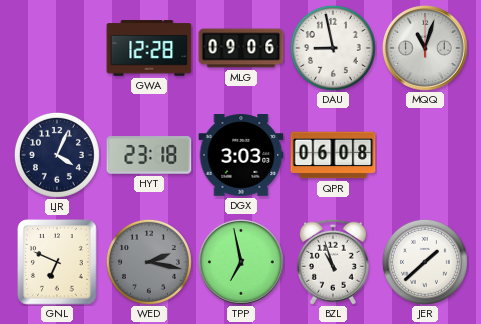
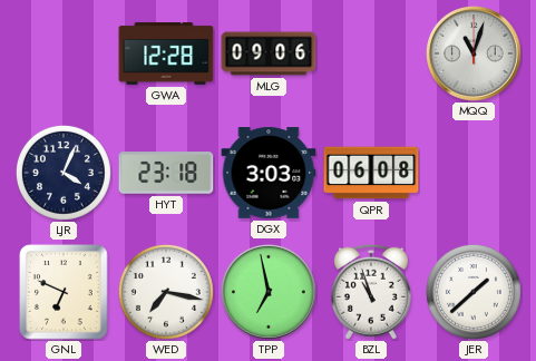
DAU: 8:58 -> none
WED: 2:17 -> 7:17
WED dial: grey -> white
